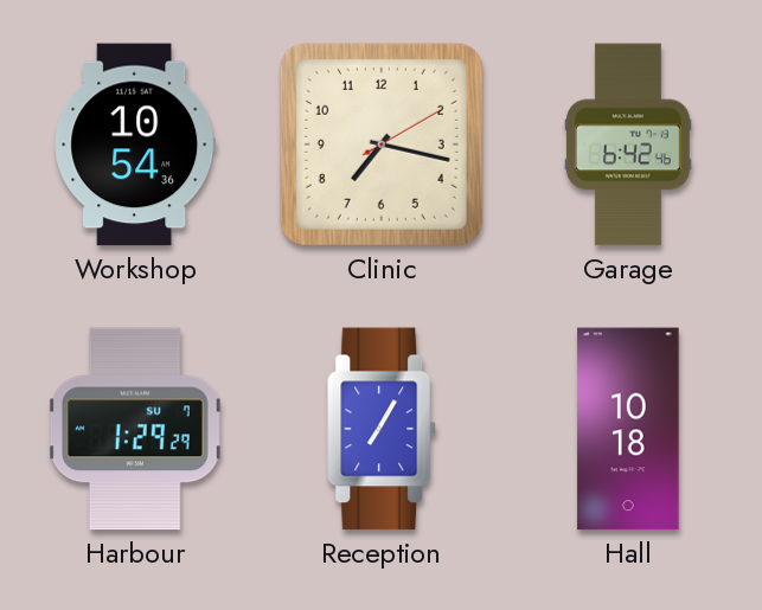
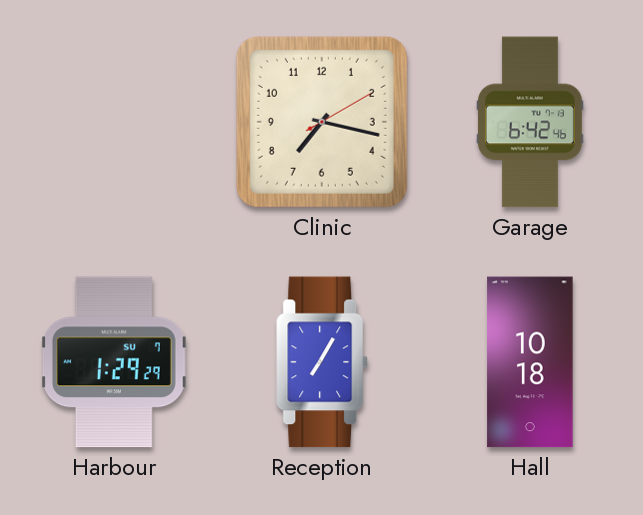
Workshop: 10:54 -> none
